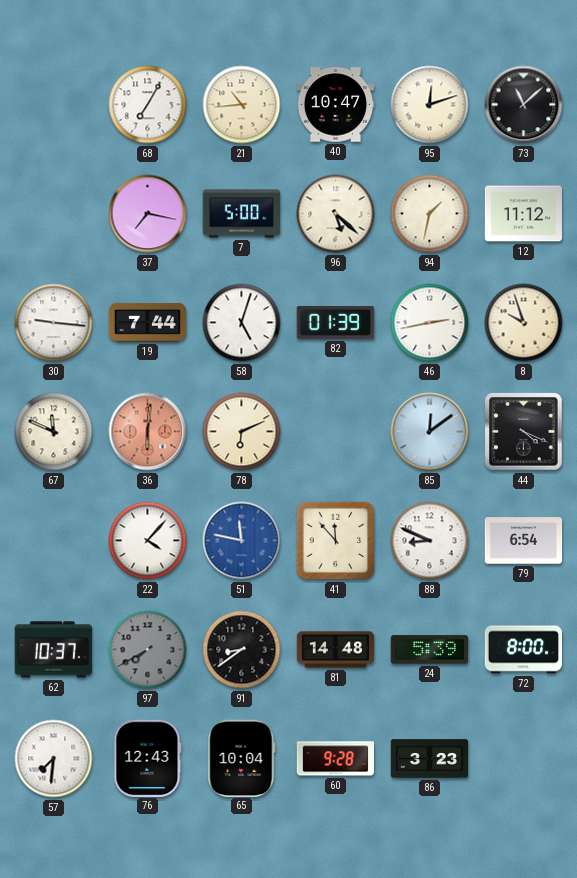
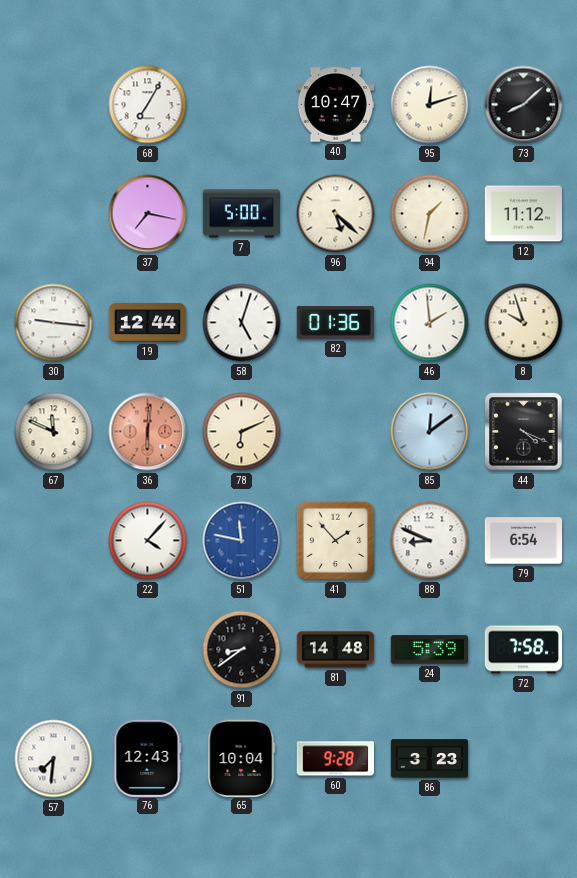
21: 10:44 -> none
73: 11:08 -> 8:08
19: 7:44 -> 12:44
82: 01:39 -> 01:36
46: 2:43 -> 1:59
41: 11:53 -> 1:53
62: 10:37 -> none
97: 7:40 -> none
72: 8:00 -> 7:58
